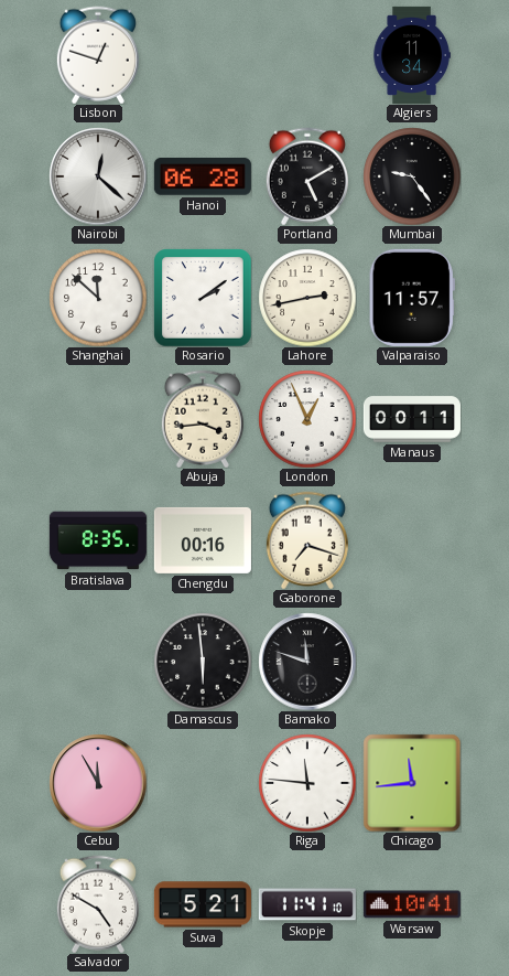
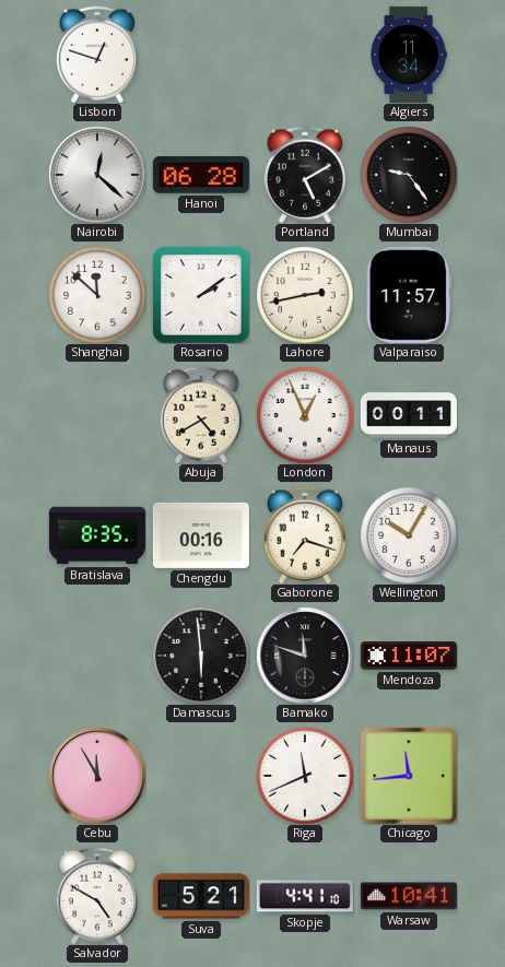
Abuja: 3:44 -> 4:40
Wellington: none -> 10:05
Mendoza: none -> 11:07
Riga: 11:46 -> 11:41
Skopje: 11:41 -> 4:41
